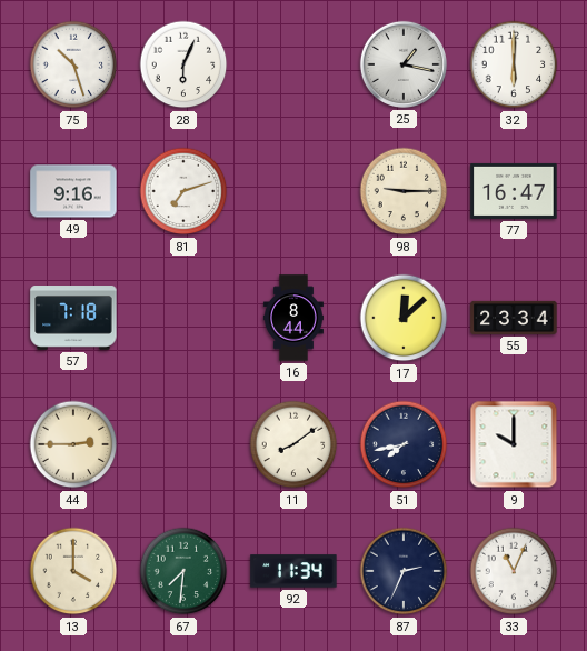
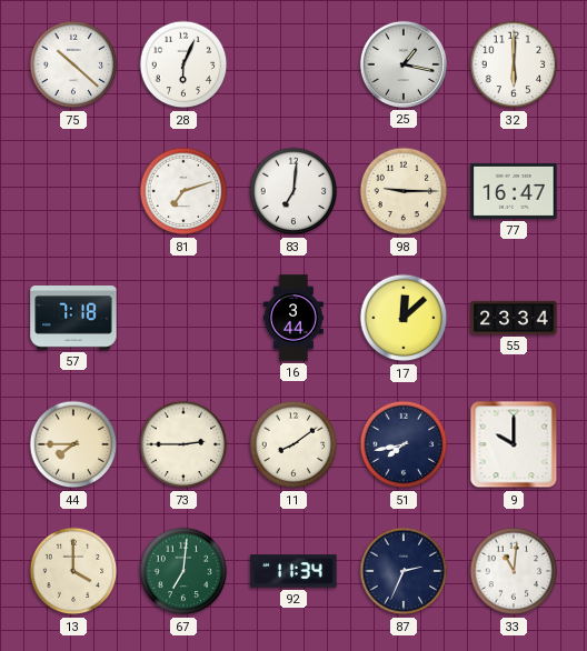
75: 10:27 -> 10:22
49: 9:16 -> none
83: none -> 7:01
16: 8:44 -> 3:44
44: 2:45 -> 7:45
73: none -> 2:45
67: 7:31 -> 7:01
33: 11:04 -> 11:01
